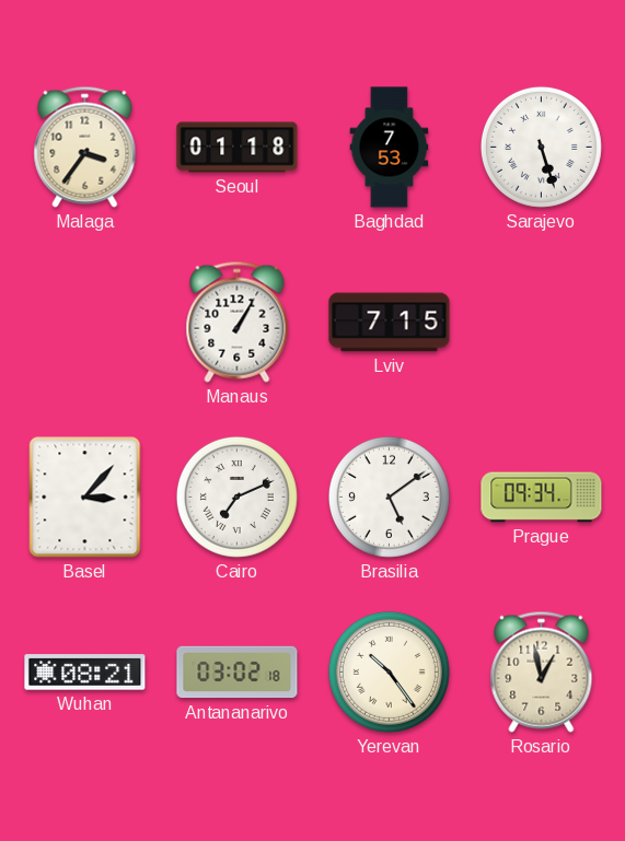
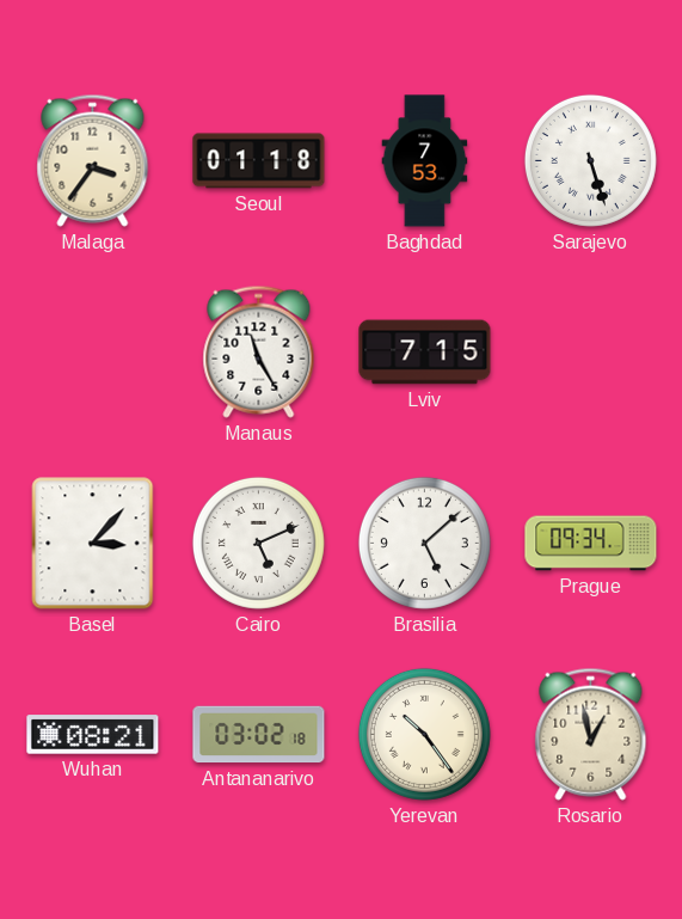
Manaus: 1:05 -> 11:25
Cairo: 7:11 -> 5:11
Brasilia: 5:09 -> 5:08
